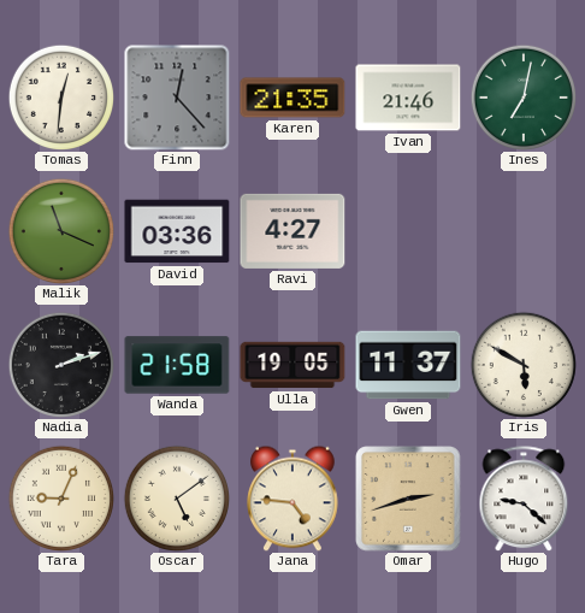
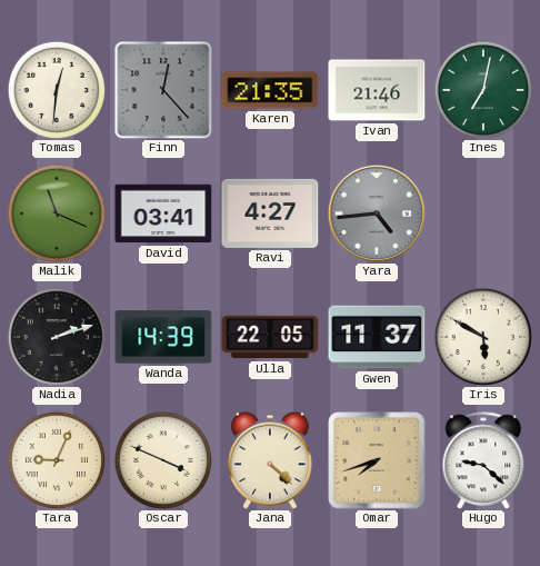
David: 03:36 -> 03:41
Yara: none -> 4:44
Wanda: 21:58 -> 14:39
Ulla: 19:05 -> 22:05
Oscar: 5:09 -> 3:49
Jana: 4:46 -> 4:22
Omar: 2:42 -> 7:42
